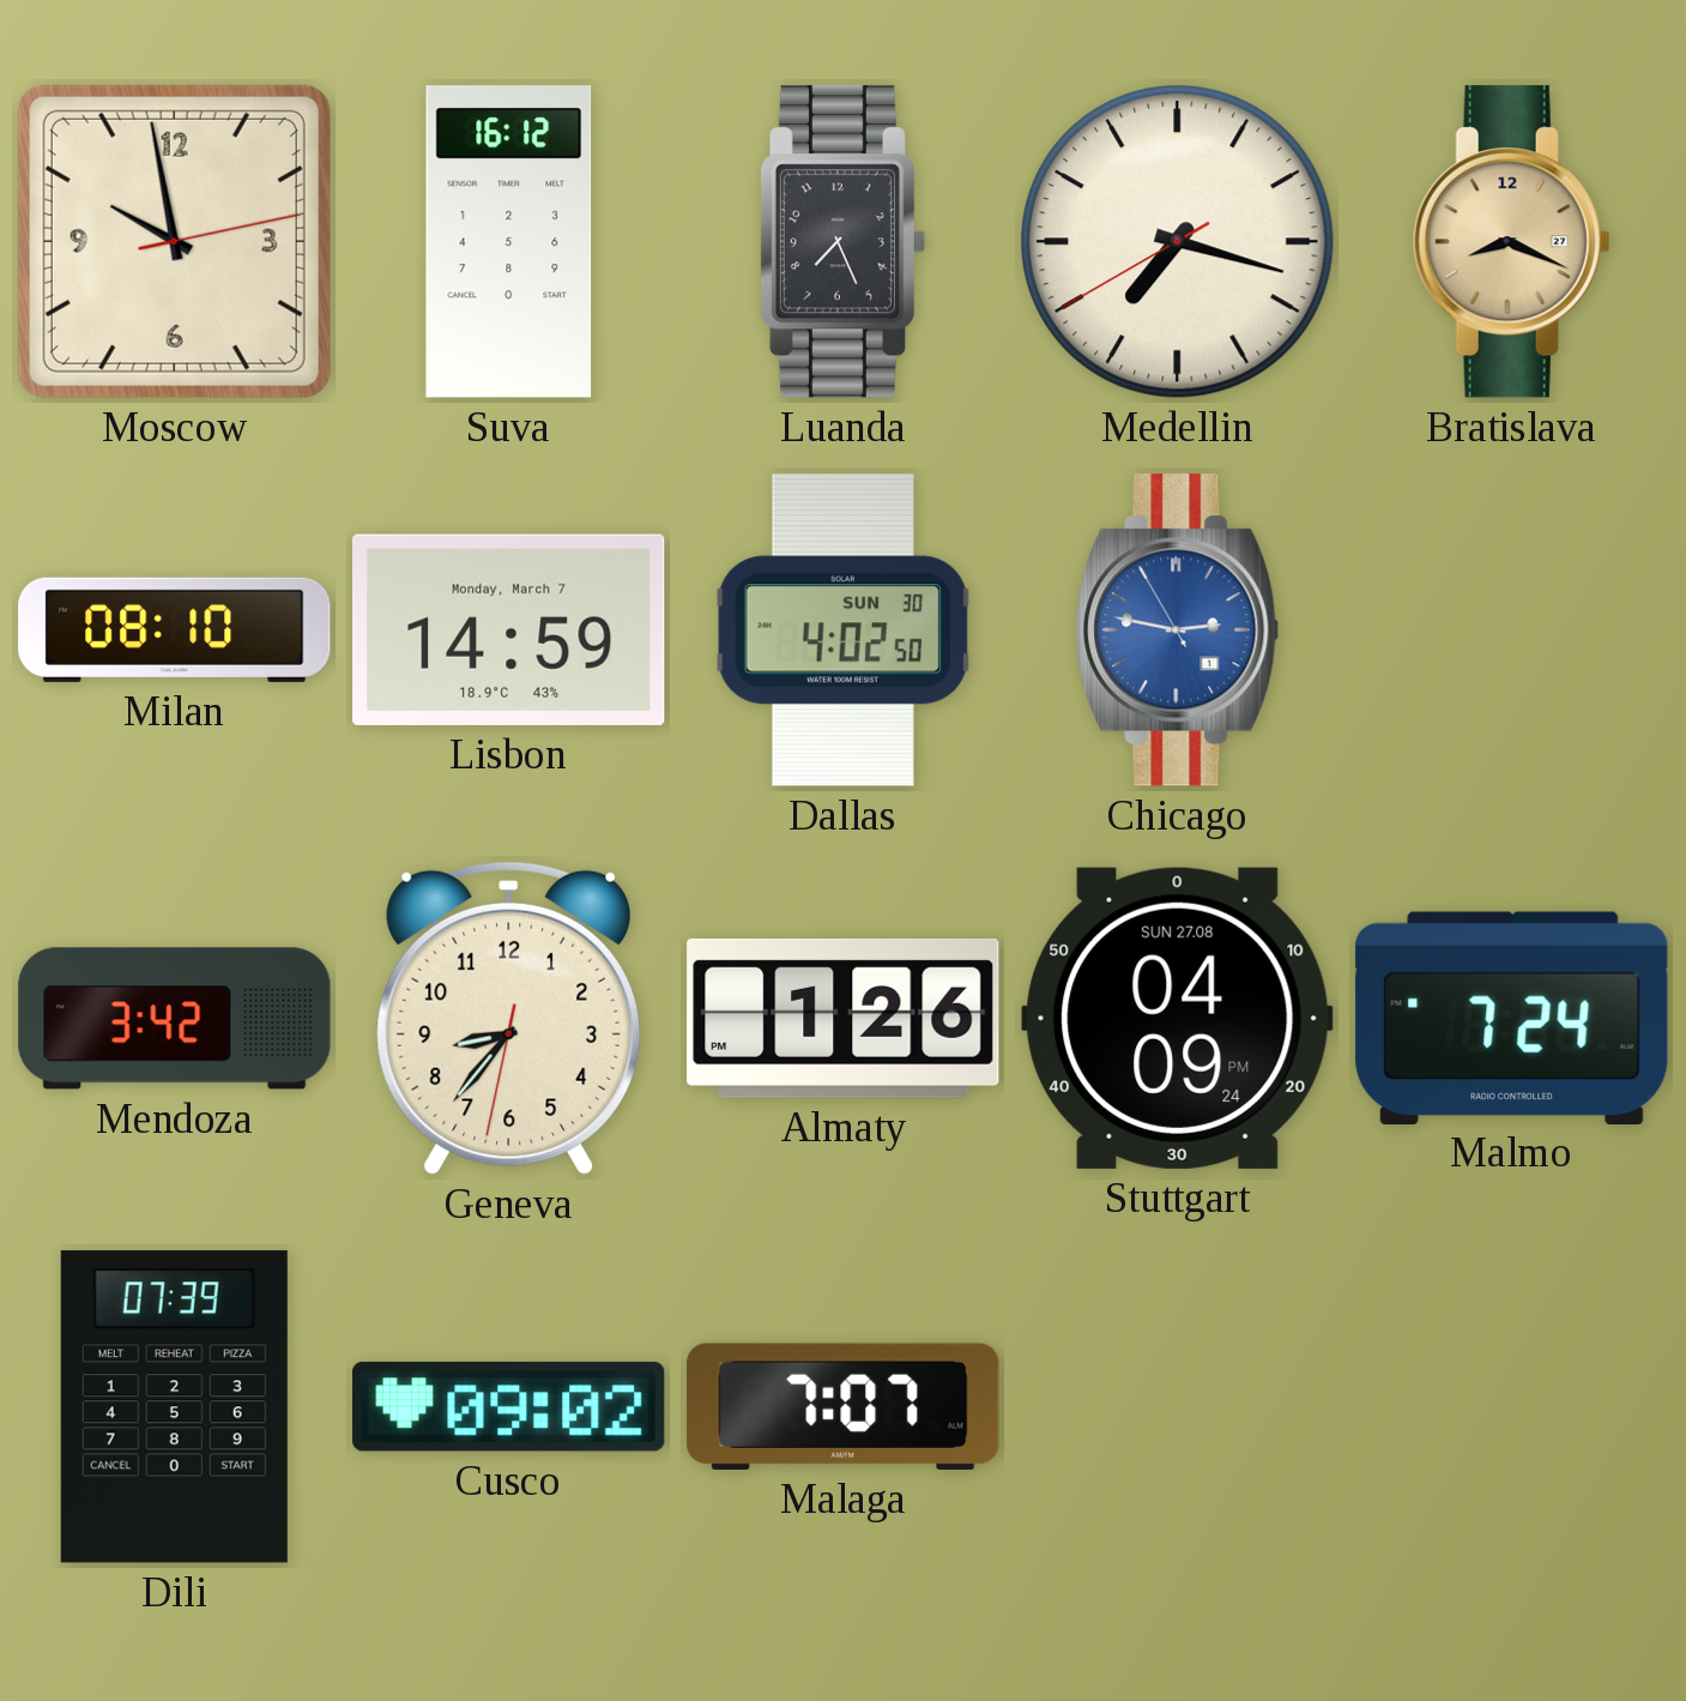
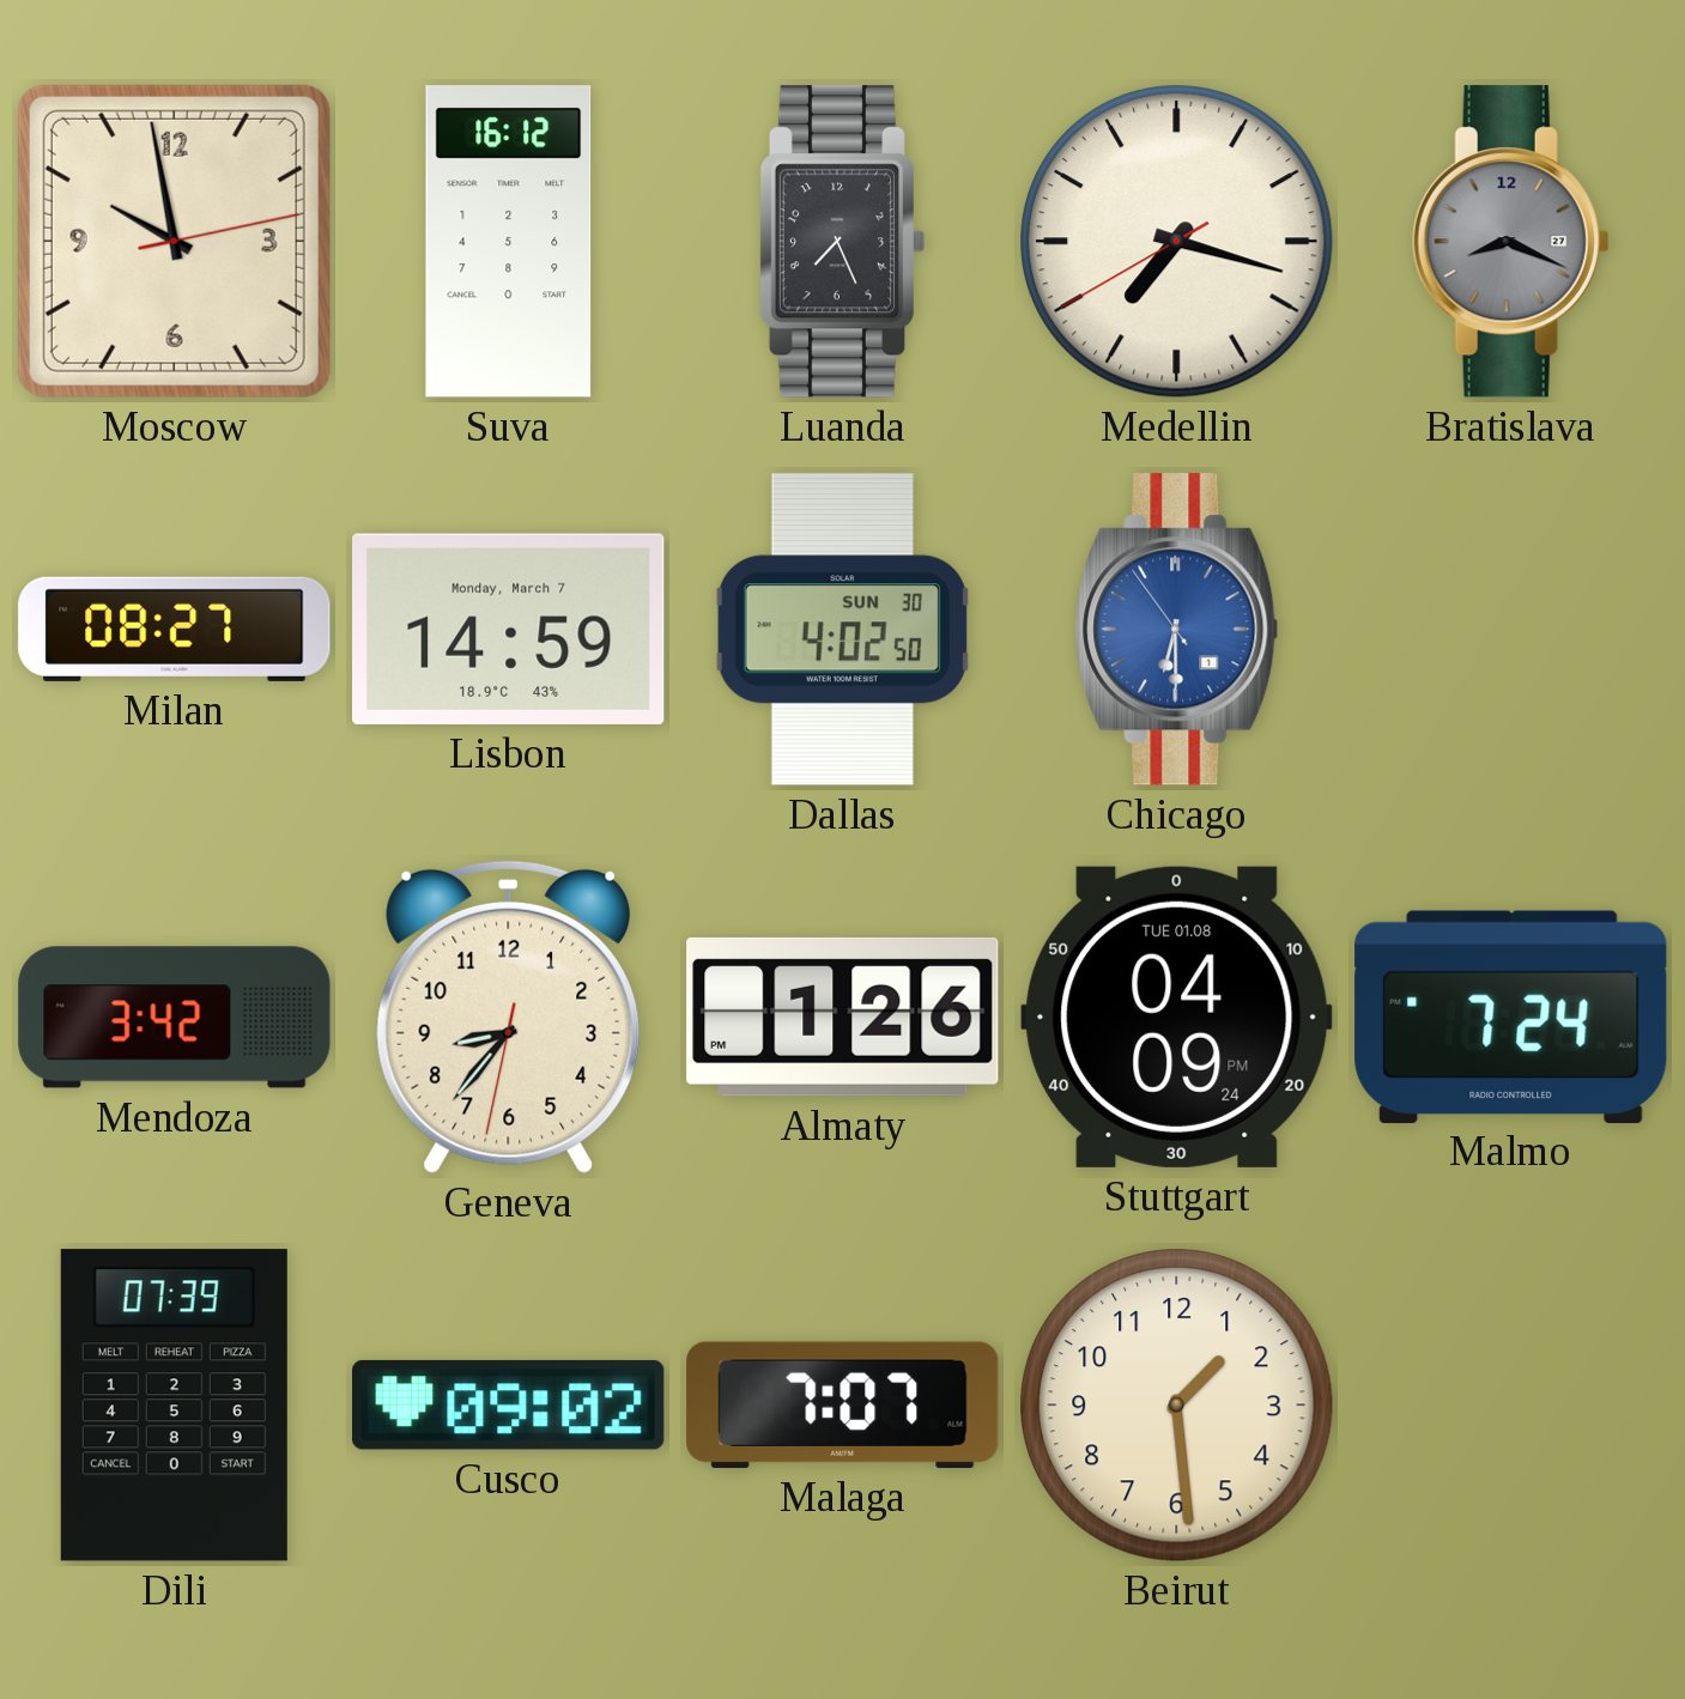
Bratislava dial: champagne -> grey
Milan: 08:10 -> 08:27
Chicago: 2:46 -> 6:29
Stuttgart date: SUN 27.08 -> TUE 01.08
Beirut: none -> 1:29
